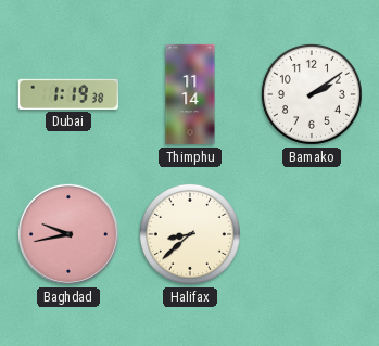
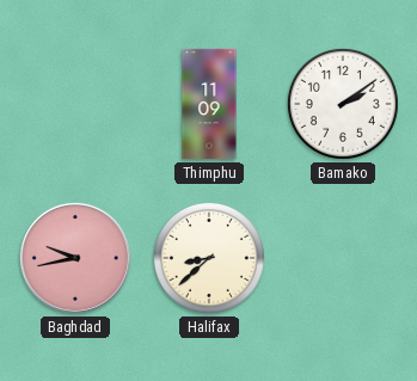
Dubai: 1:19 -> none
Thimphu: 11:14 -> 11:09
